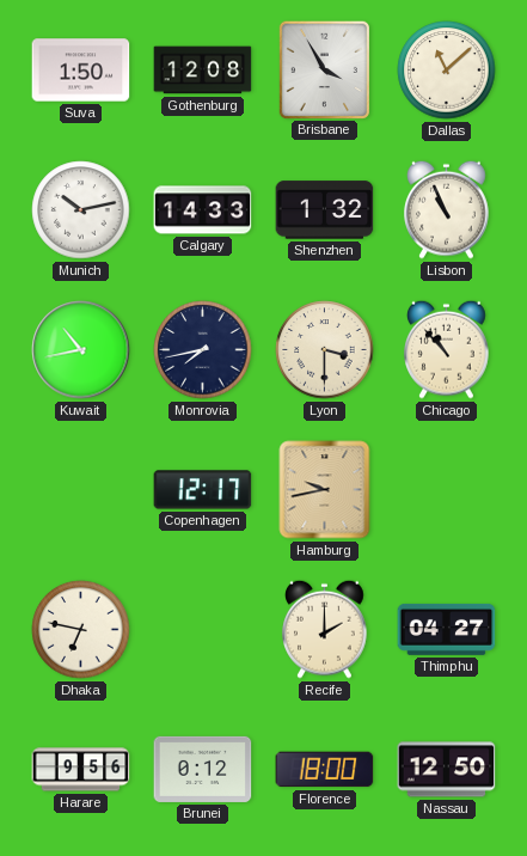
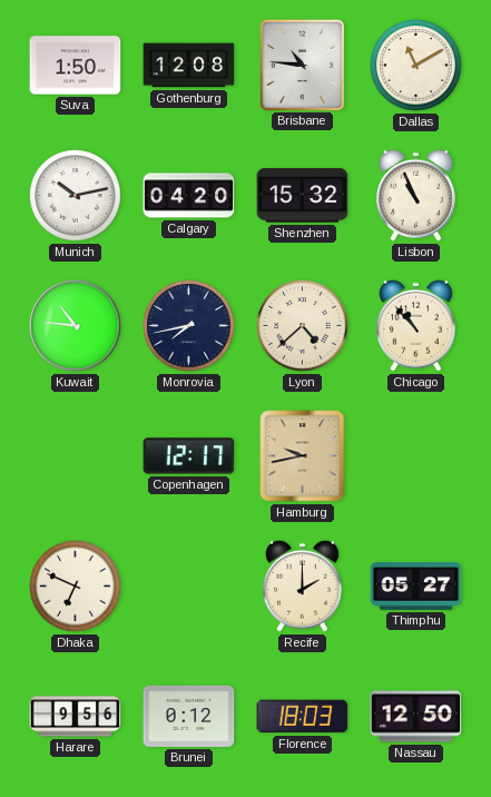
Brisbane: 3:55 -> 10:46
Dallas: 11:08 -> 11:10
Calgary: 14:33 -> 04:20
Shenzhen: 1:32 -> 15:32
Kuwait: 10:43 -> 10:46
Lyon: 3:30 -> 4:38
Dhaka: 6:47 -> 6:49
Thimphu: 04:27 -> 05:27
Florence: 18:00 -> 18:03
